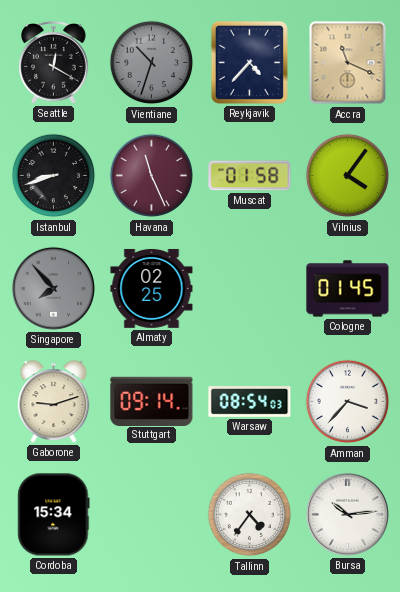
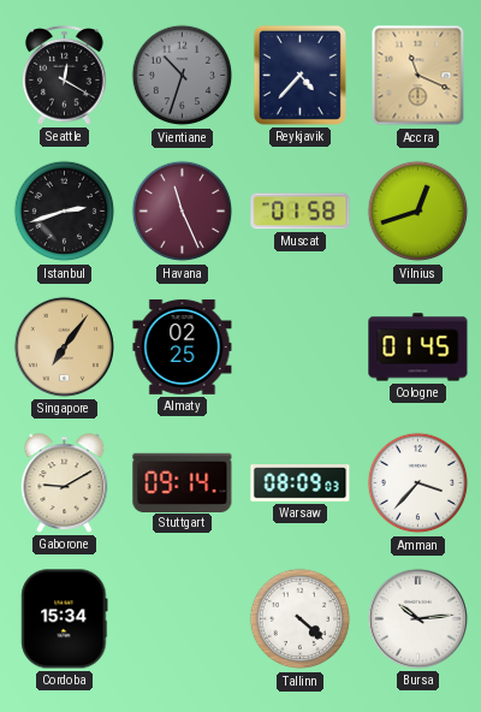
Istanbul: 8:42 -> 2:42
Vilnius: 4:06 -> 12:42
Singapore: 7:53 -> 7:06
Singapore dial: grey -> champagne
Gaborone: 9:12 -> 9:10
Warsaw: 08:54 -> 08:09
Tallinn: 4:36 -> 4:22
